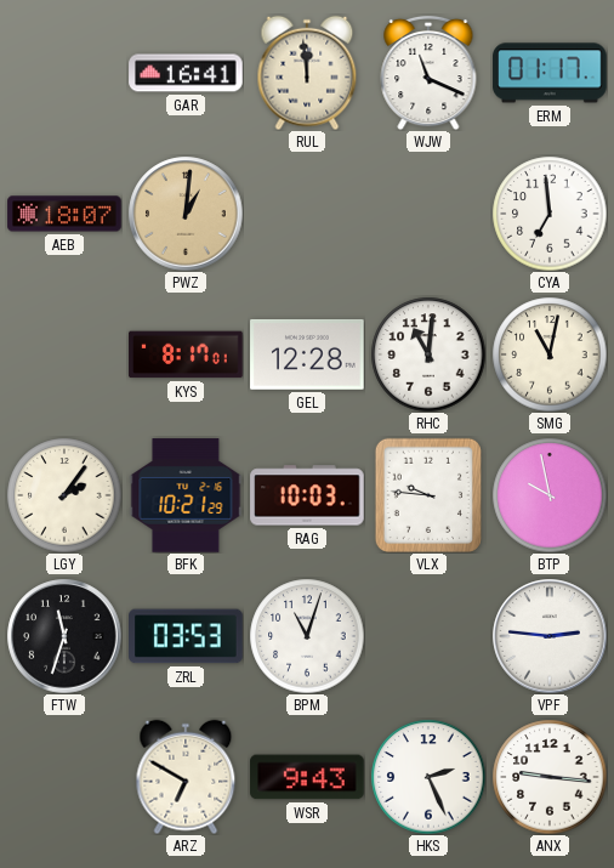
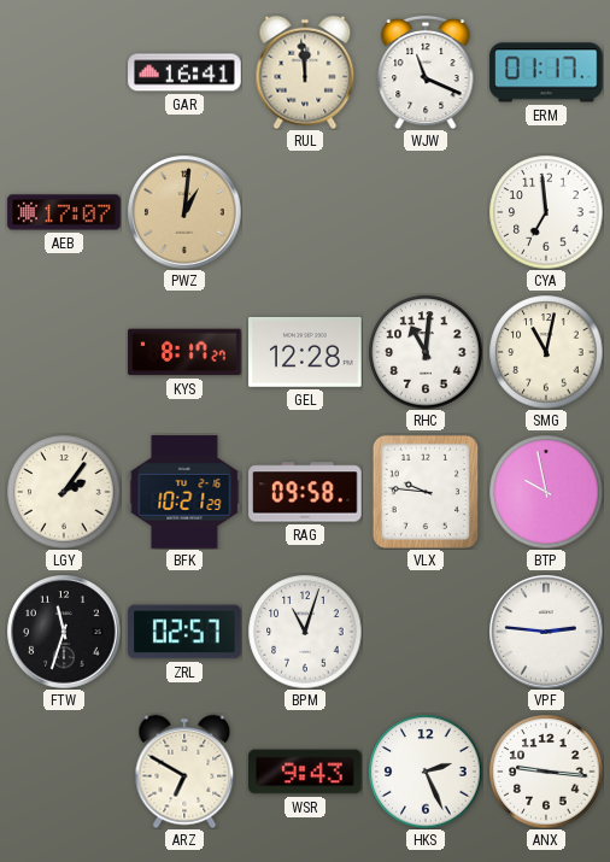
AEB: 18:07 -> 17:07
KYS: 8:17:01 -> 8:17:27
RAG: 10:03 -> 09:58
ZRL: 03:53 -> 02:57
